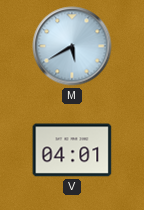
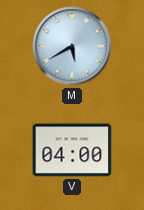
V: 04:01 -> 04:00
